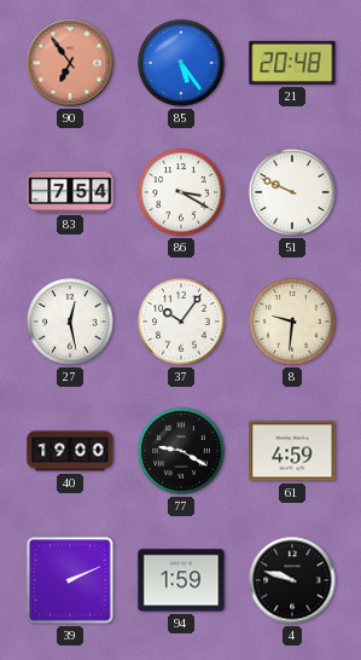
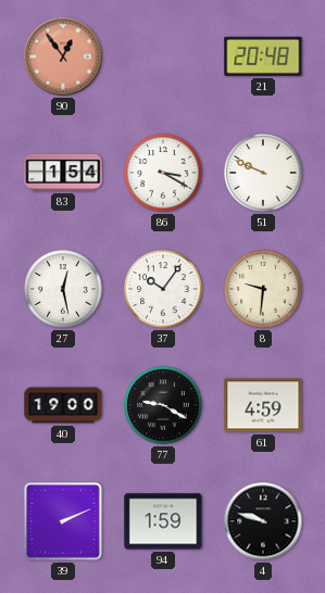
90: 6:54 -> 12:54
85: 5:24 -> none
83: 7:54 -> 1:54
